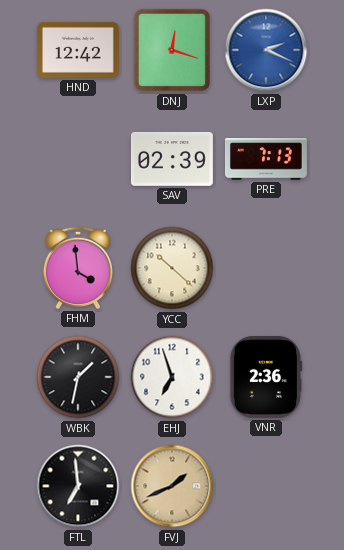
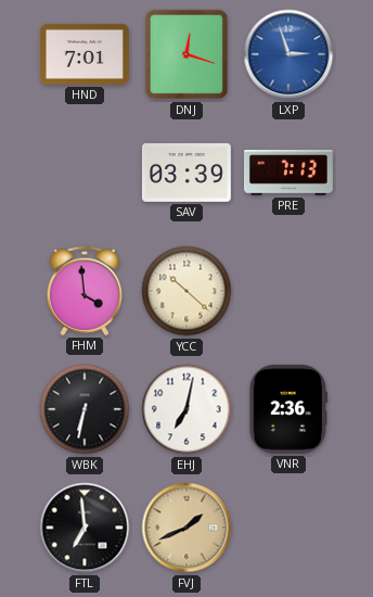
HND: 12:42 -> 7:01
LXP: 2:19 -> 2:57
SAV: 02:39 -> 03:39
WBK: 1:32 -> 6:32
EHJ: 6:57 -> 7:02
